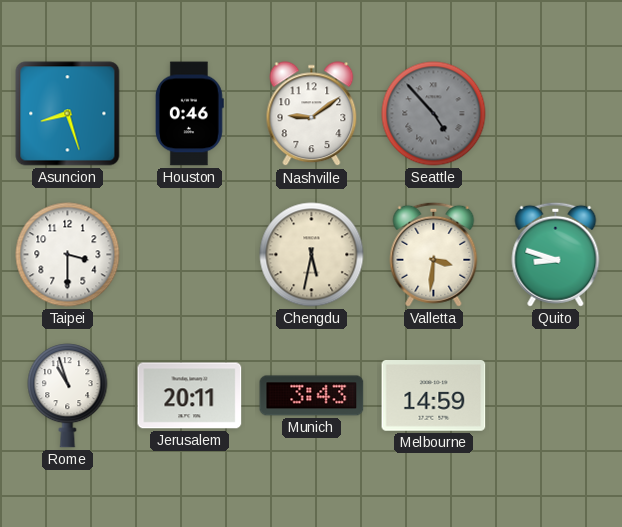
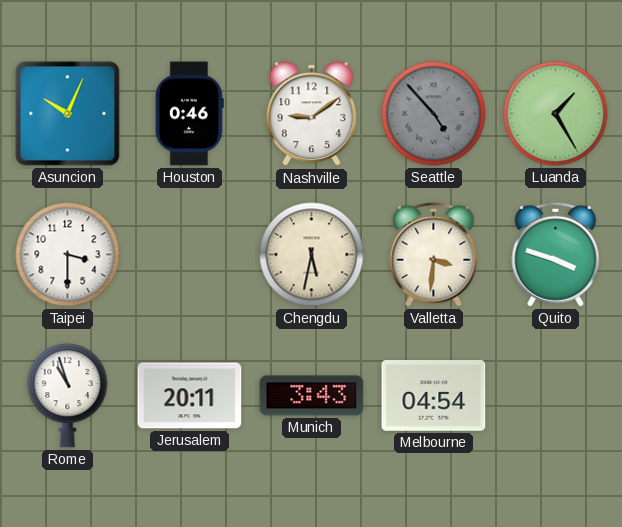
Asuncion: 8:27 -> 10:04
Luanda: none -> 1:25
Quito: 8:48 -> 3:48
Melbourne: 14:59 -> 04:54
